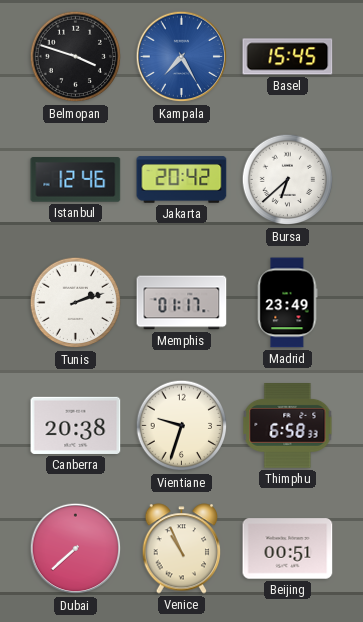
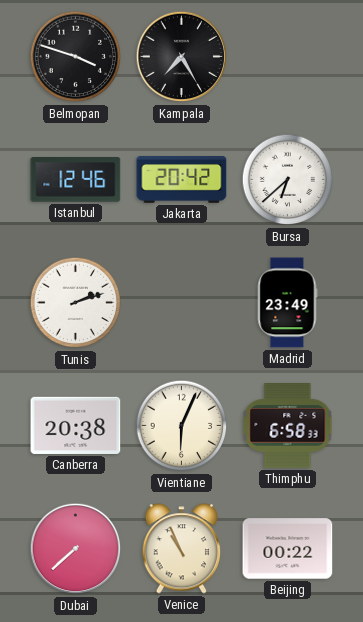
Kampala dial: blue -> black
Basel: 15:45 -> none
Memphis: 01:17 -> none
Vientiane: 9:33 -> 6:04
Beijing: 00:51 -> 00:22
